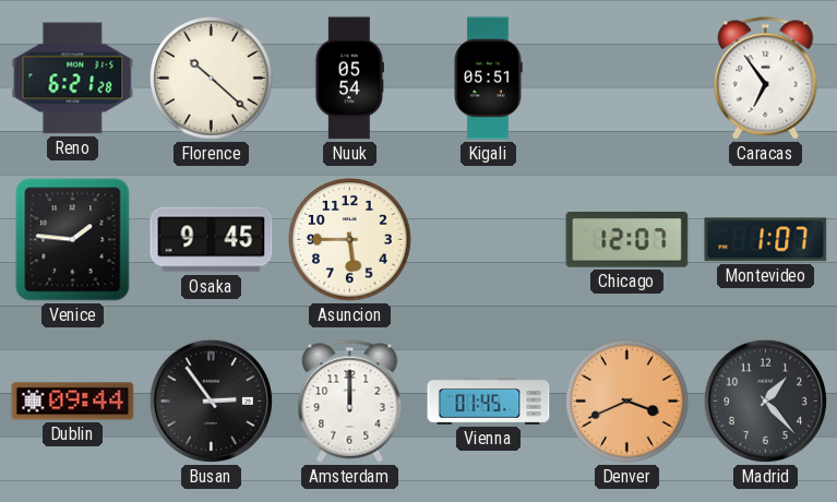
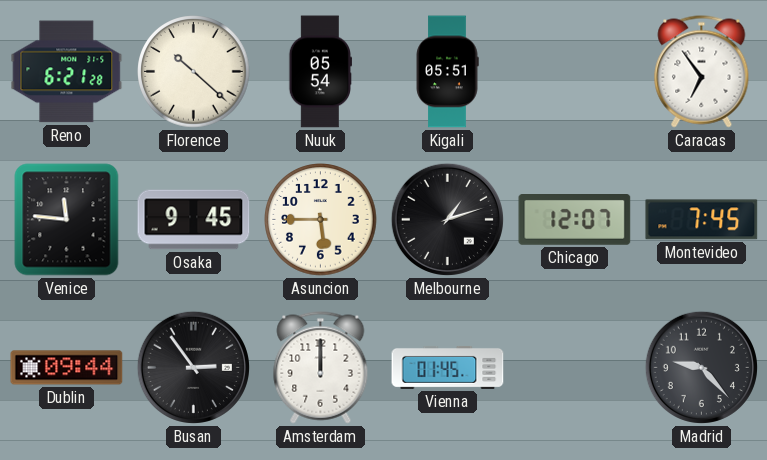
Venice: 1:46 -> 11:46
Melbourne: none -> 1:12
Montevideo: 1:07 -> 7:45
Denver: 3:41 -> none
Madrid: 1:23 -> 9:23
